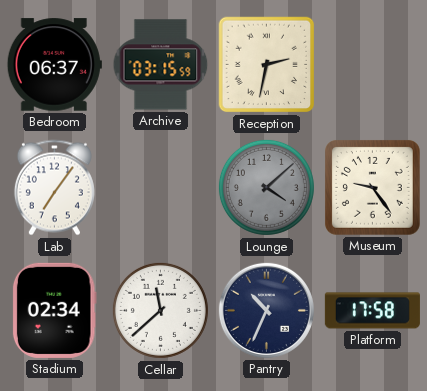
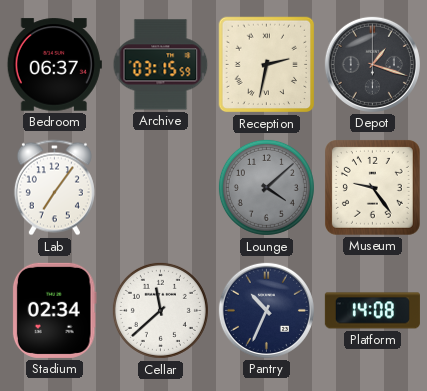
Depot: none -> 1:18
Platform: 17:58 -> 14:08
